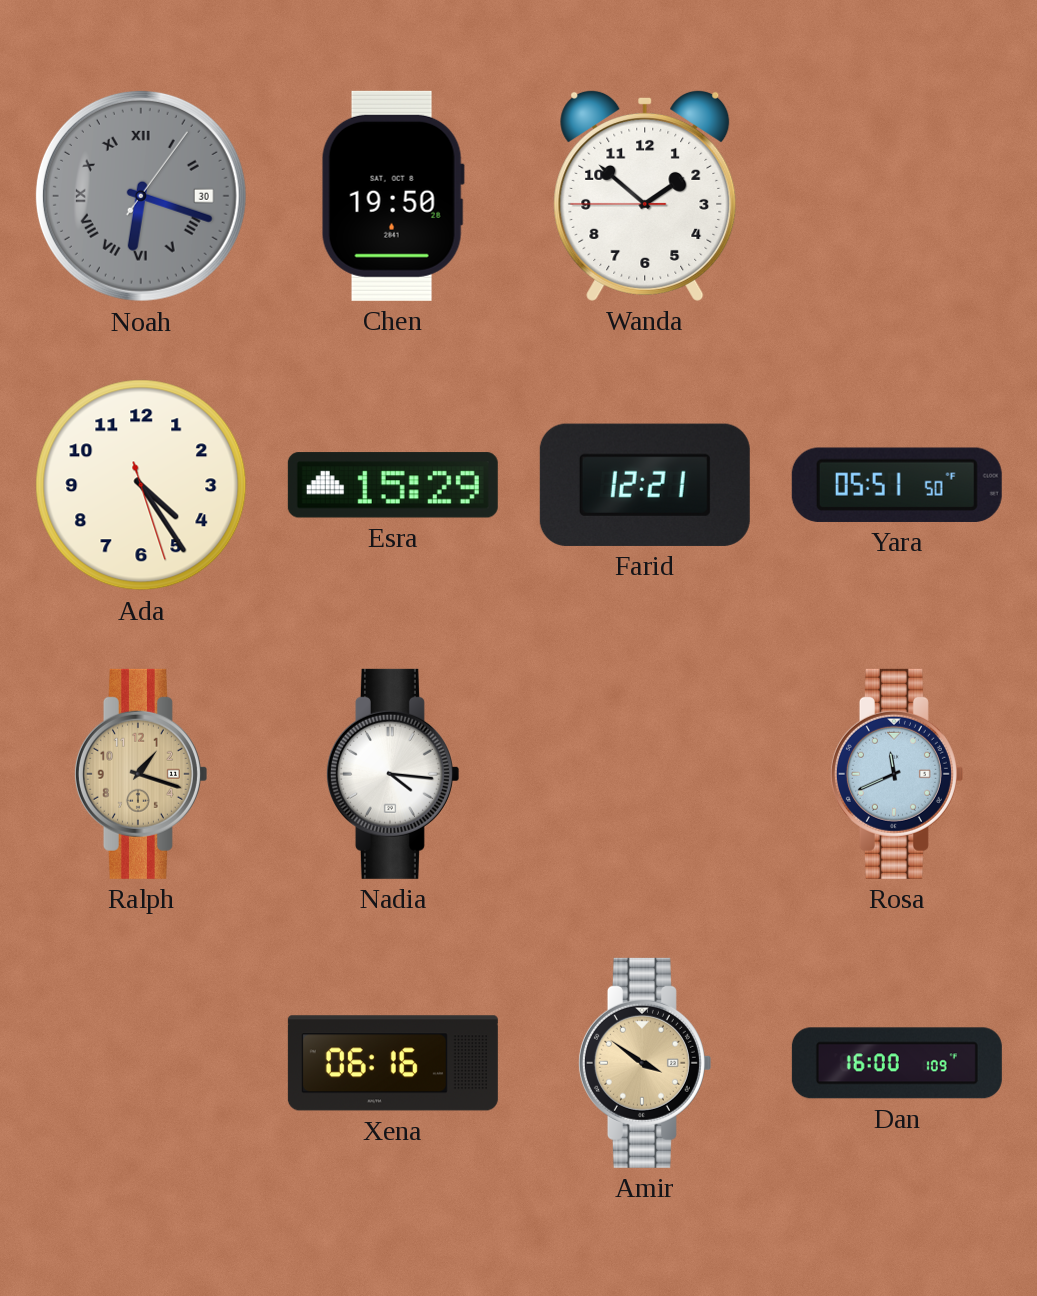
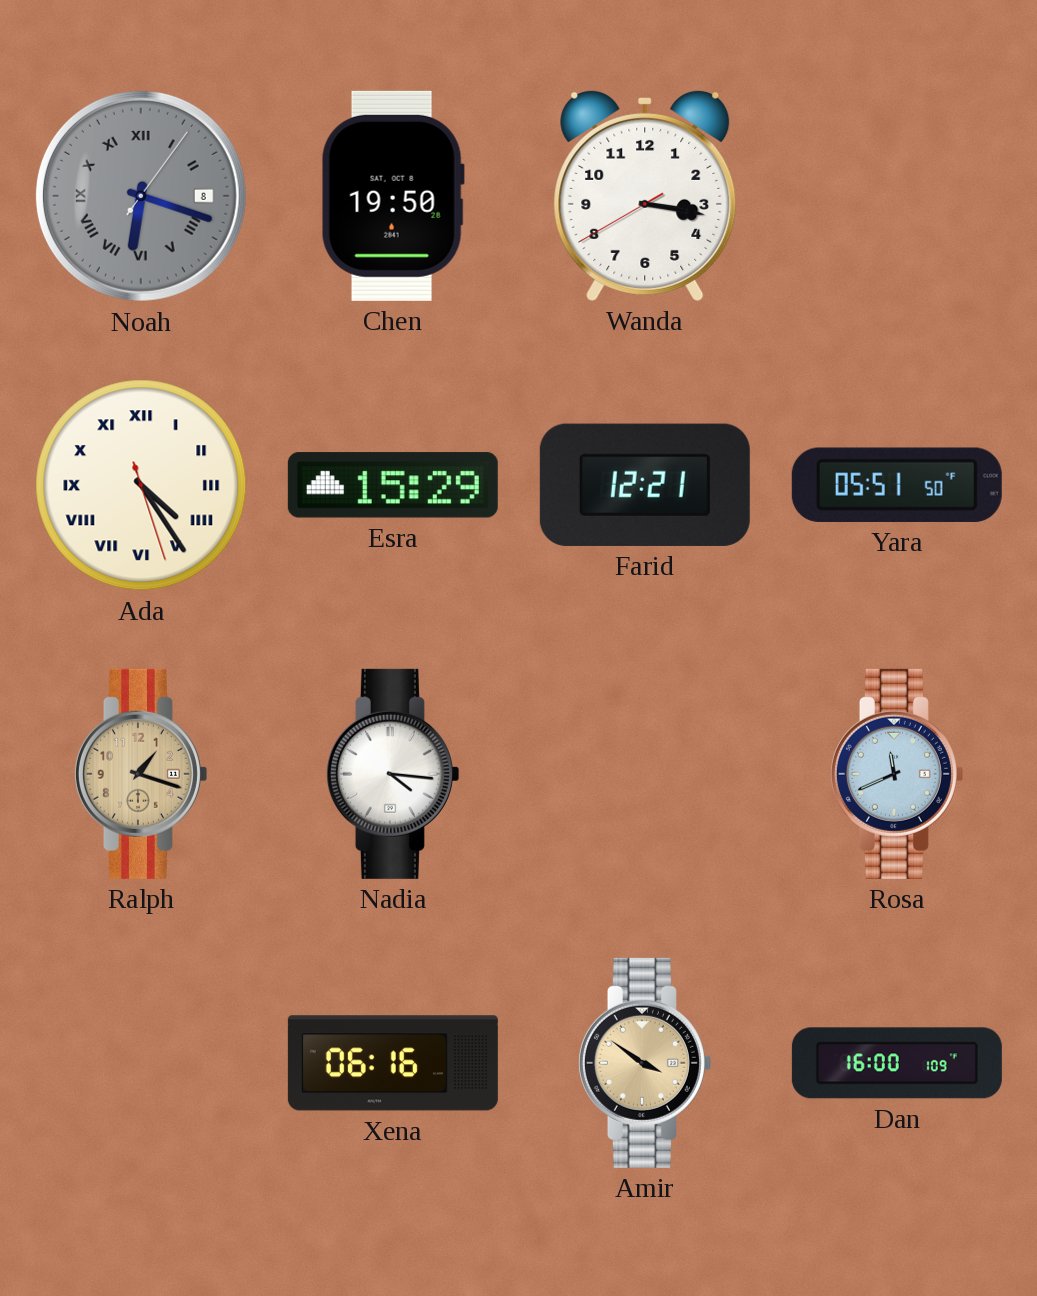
Noah date: 30 -> 8
Wanda: 1:51 -> 3:16
Ada numerals: Arabic -> Roman
